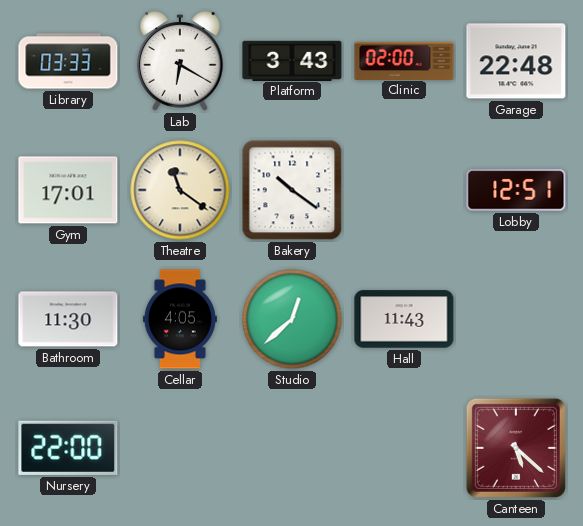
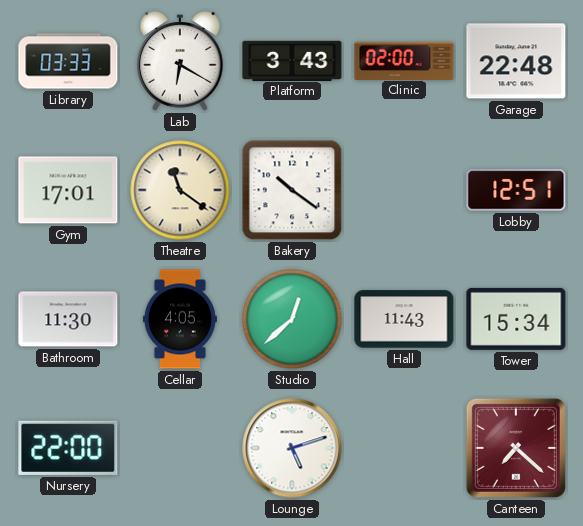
Tower: none -> 15:34
Lounge: none -> 5:12
Canteen: 5:22 -> 7:22
